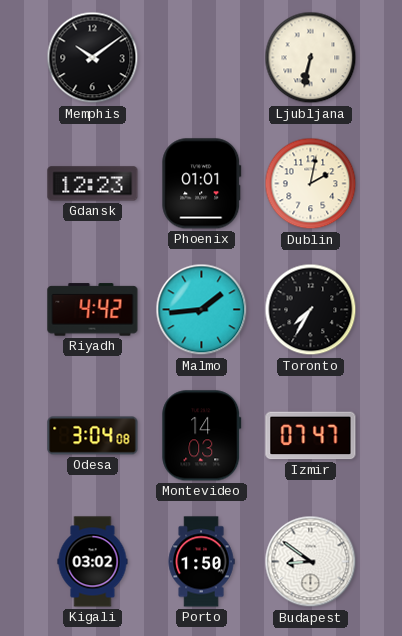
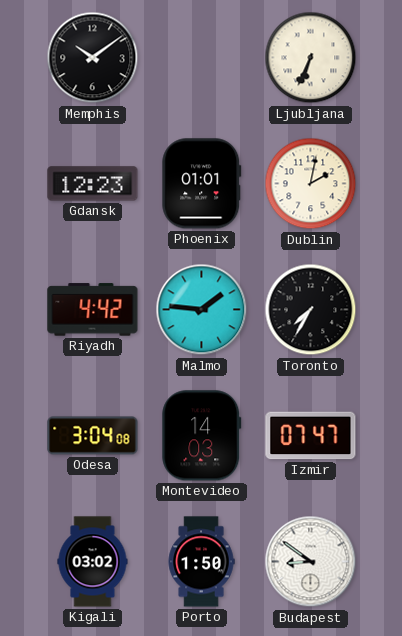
Ljubljana: 6:32 -> 6:34
Malmo: 1:44 -> 1:46
